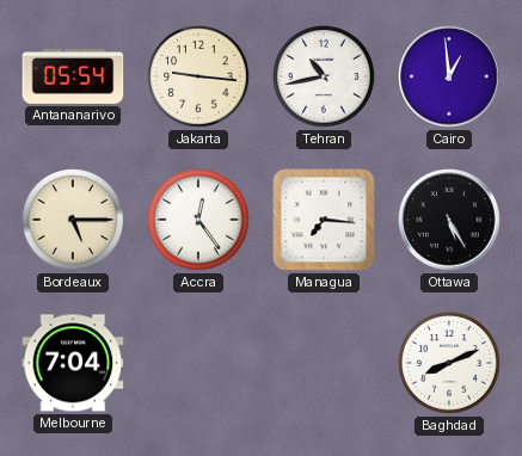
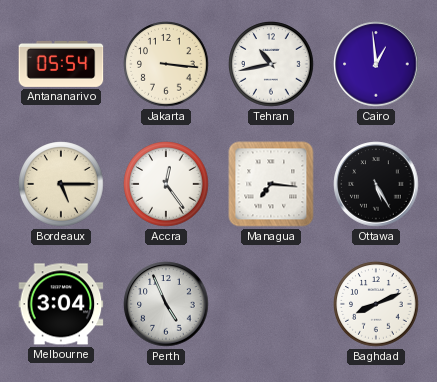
Jakarta: 9:16 -> 3:16
Melbourne: 7:04 -> 3:04
Perth: none -> 4:56
